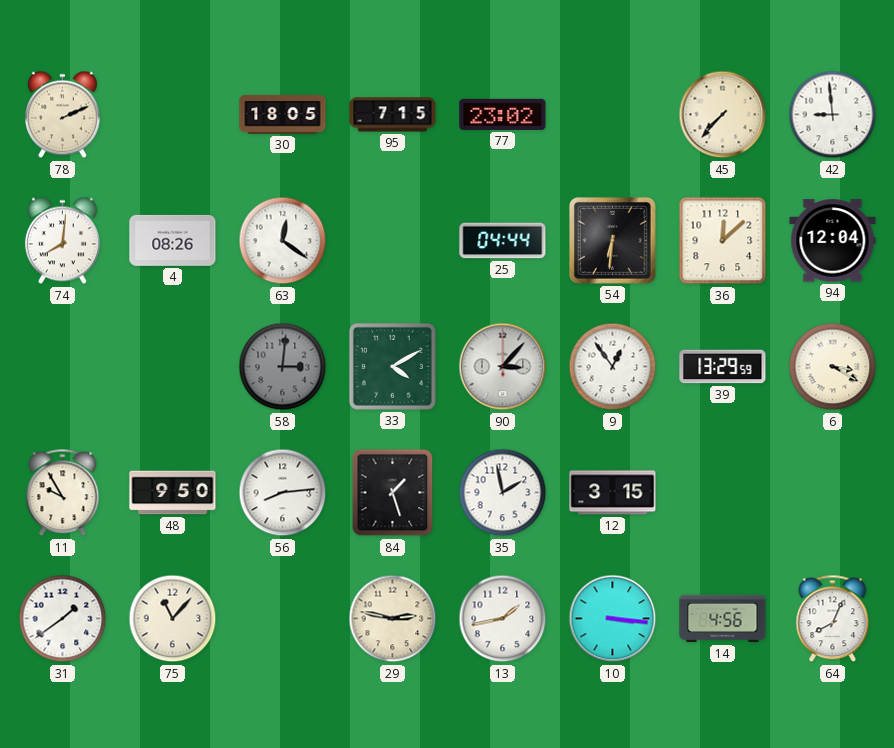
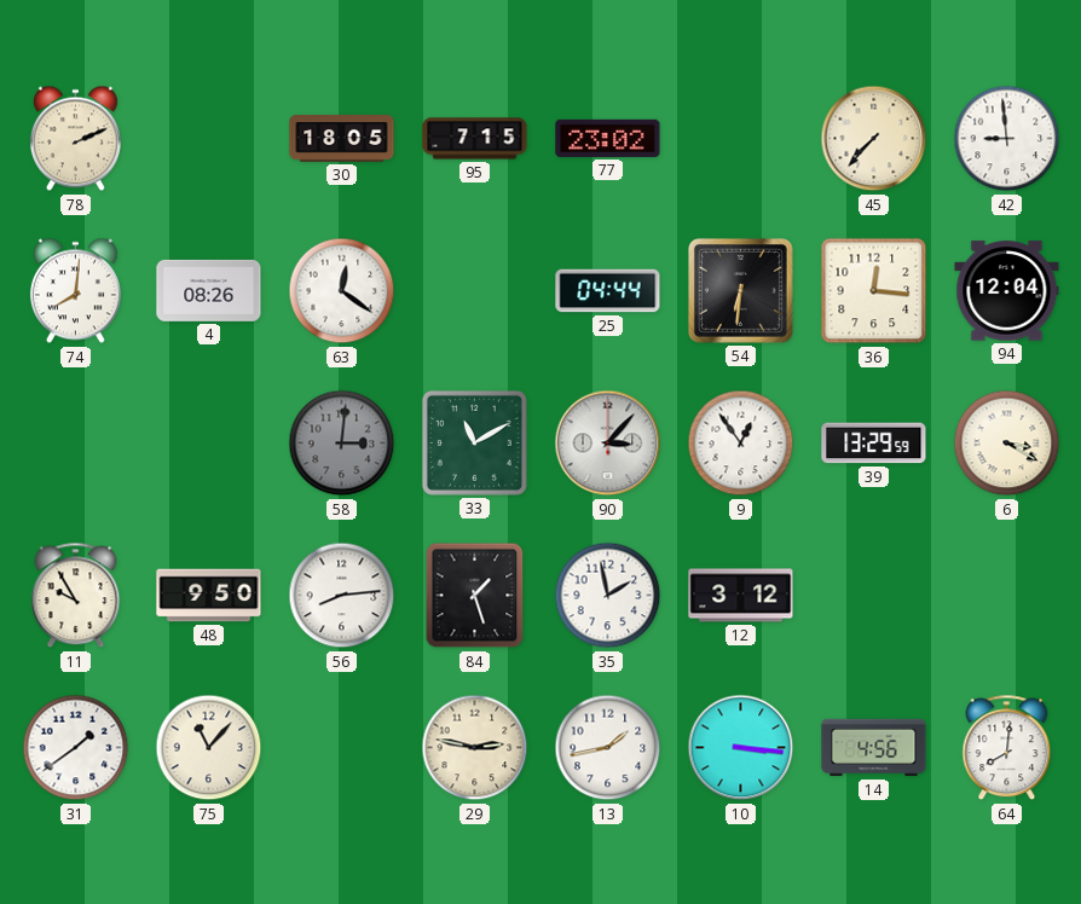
36: 12:08 -> 12:16
33: 4:10 -> 11:10
12: 3:15 -> 3:12
64: 8:04 -> 8:01
